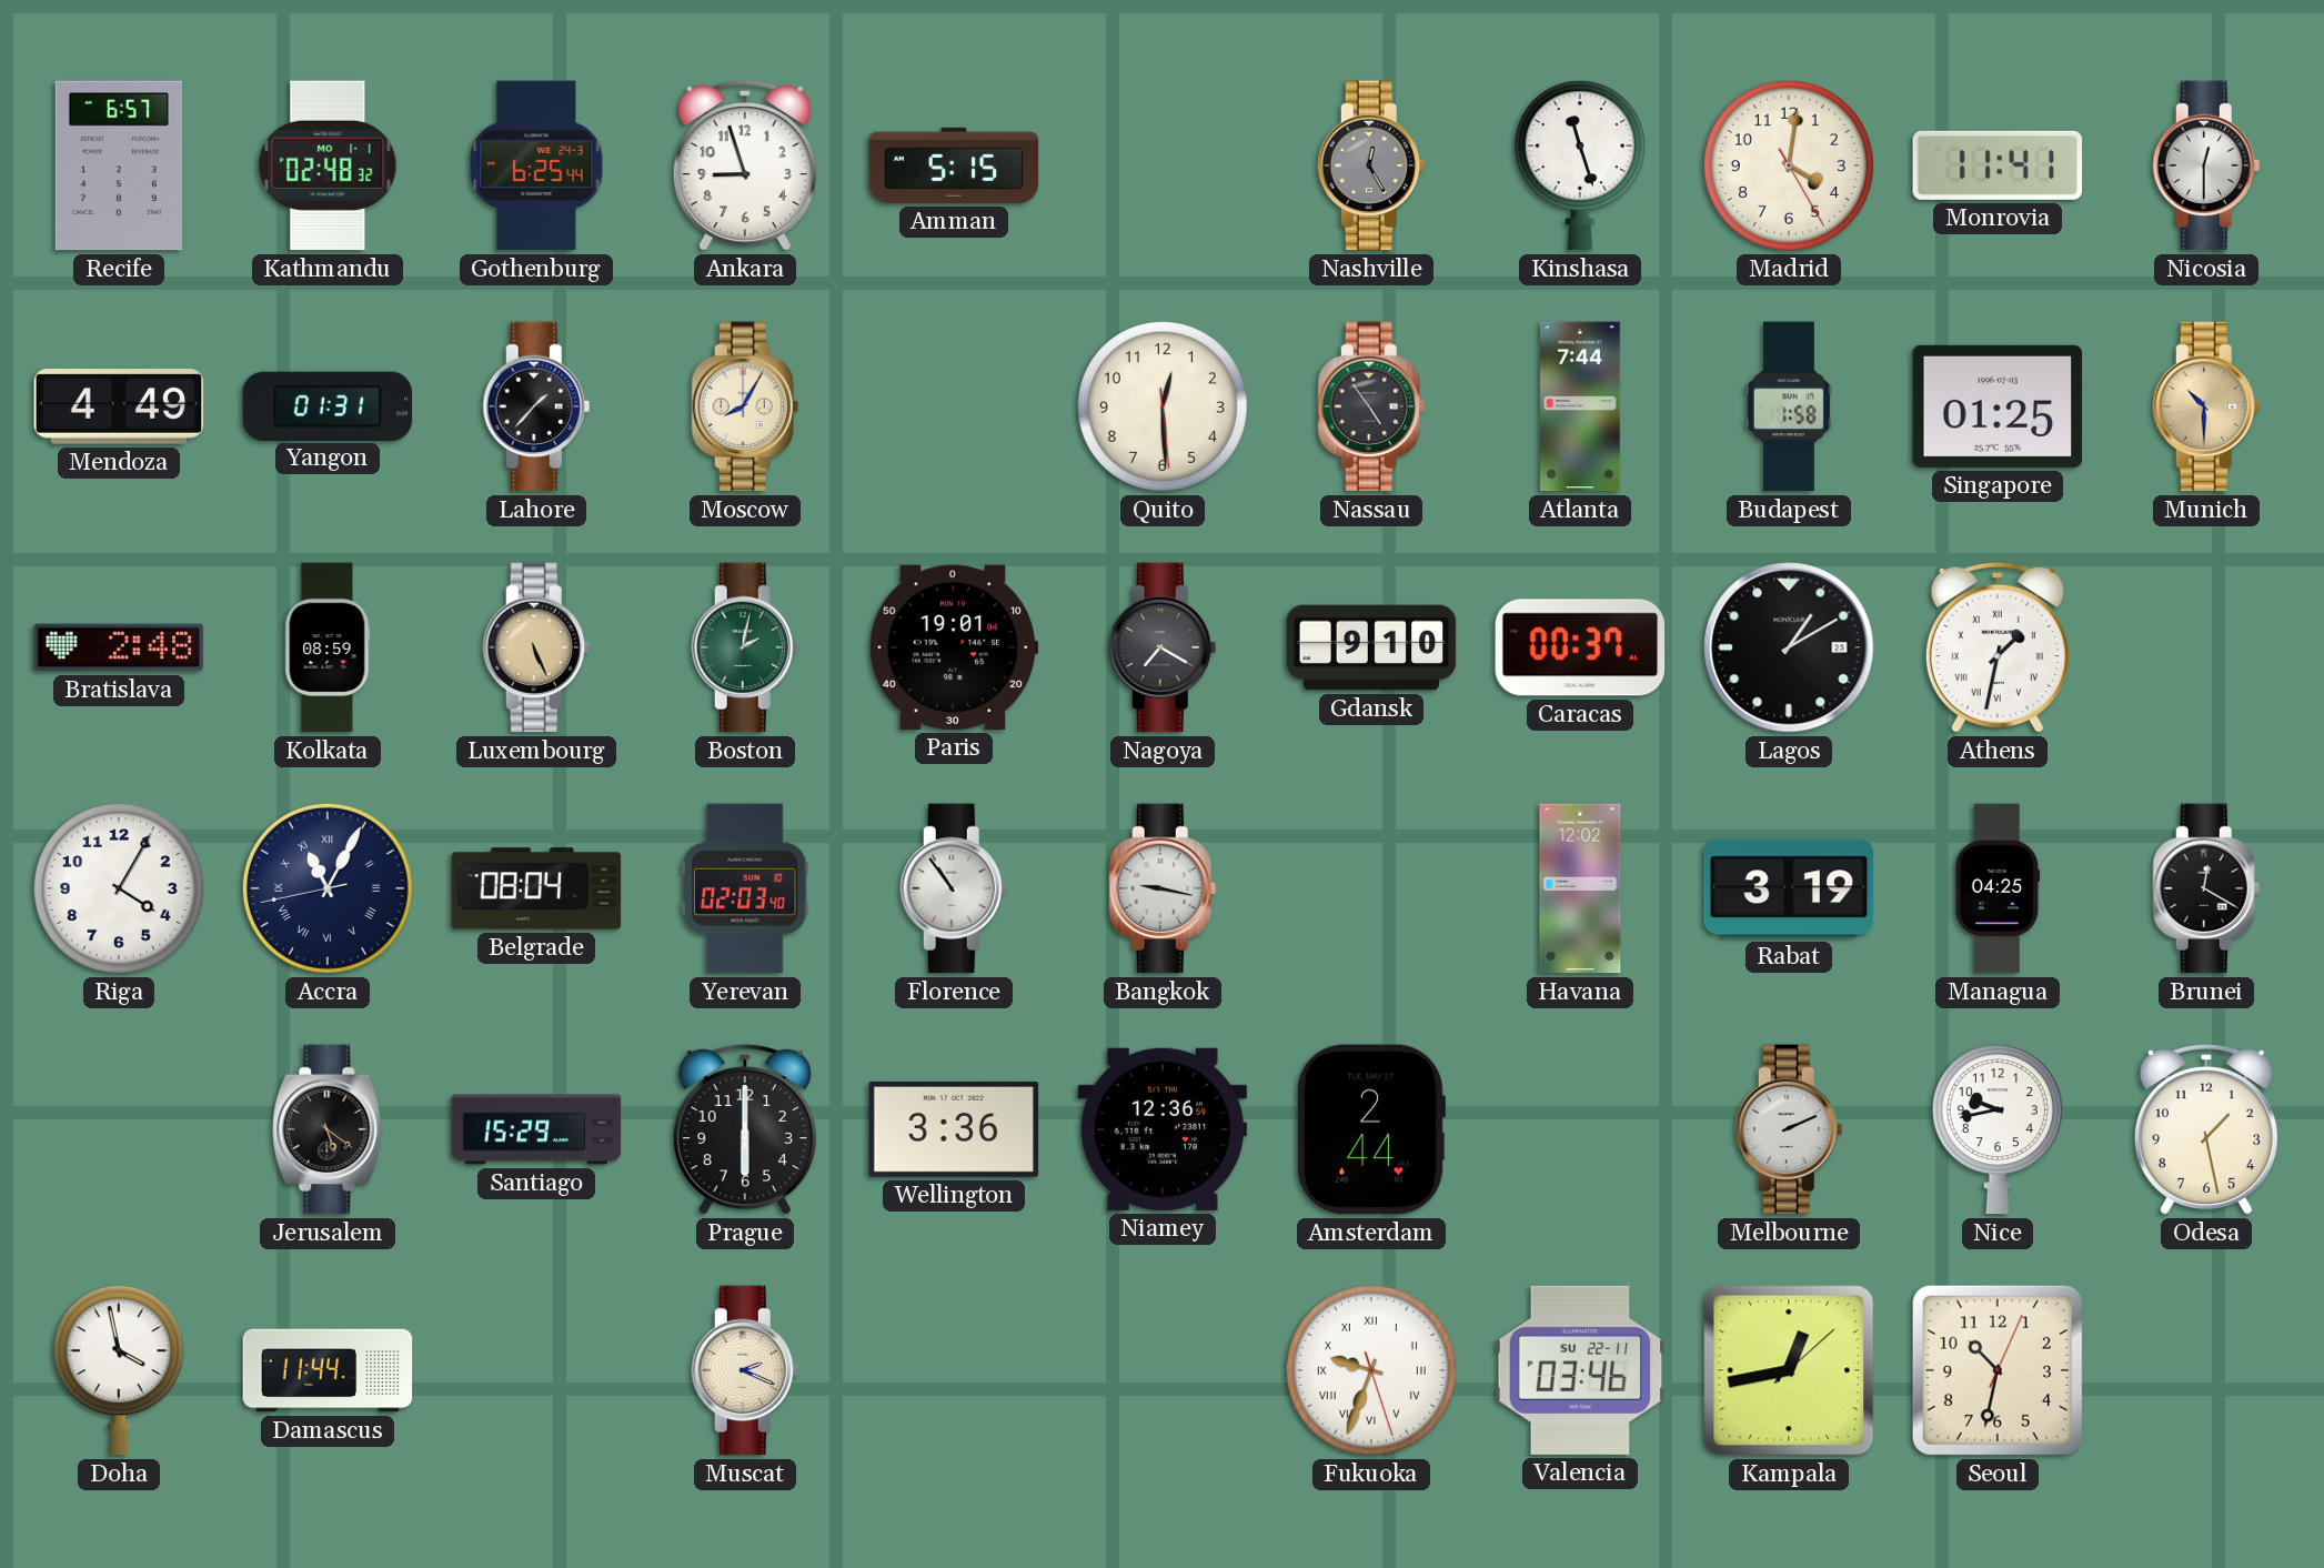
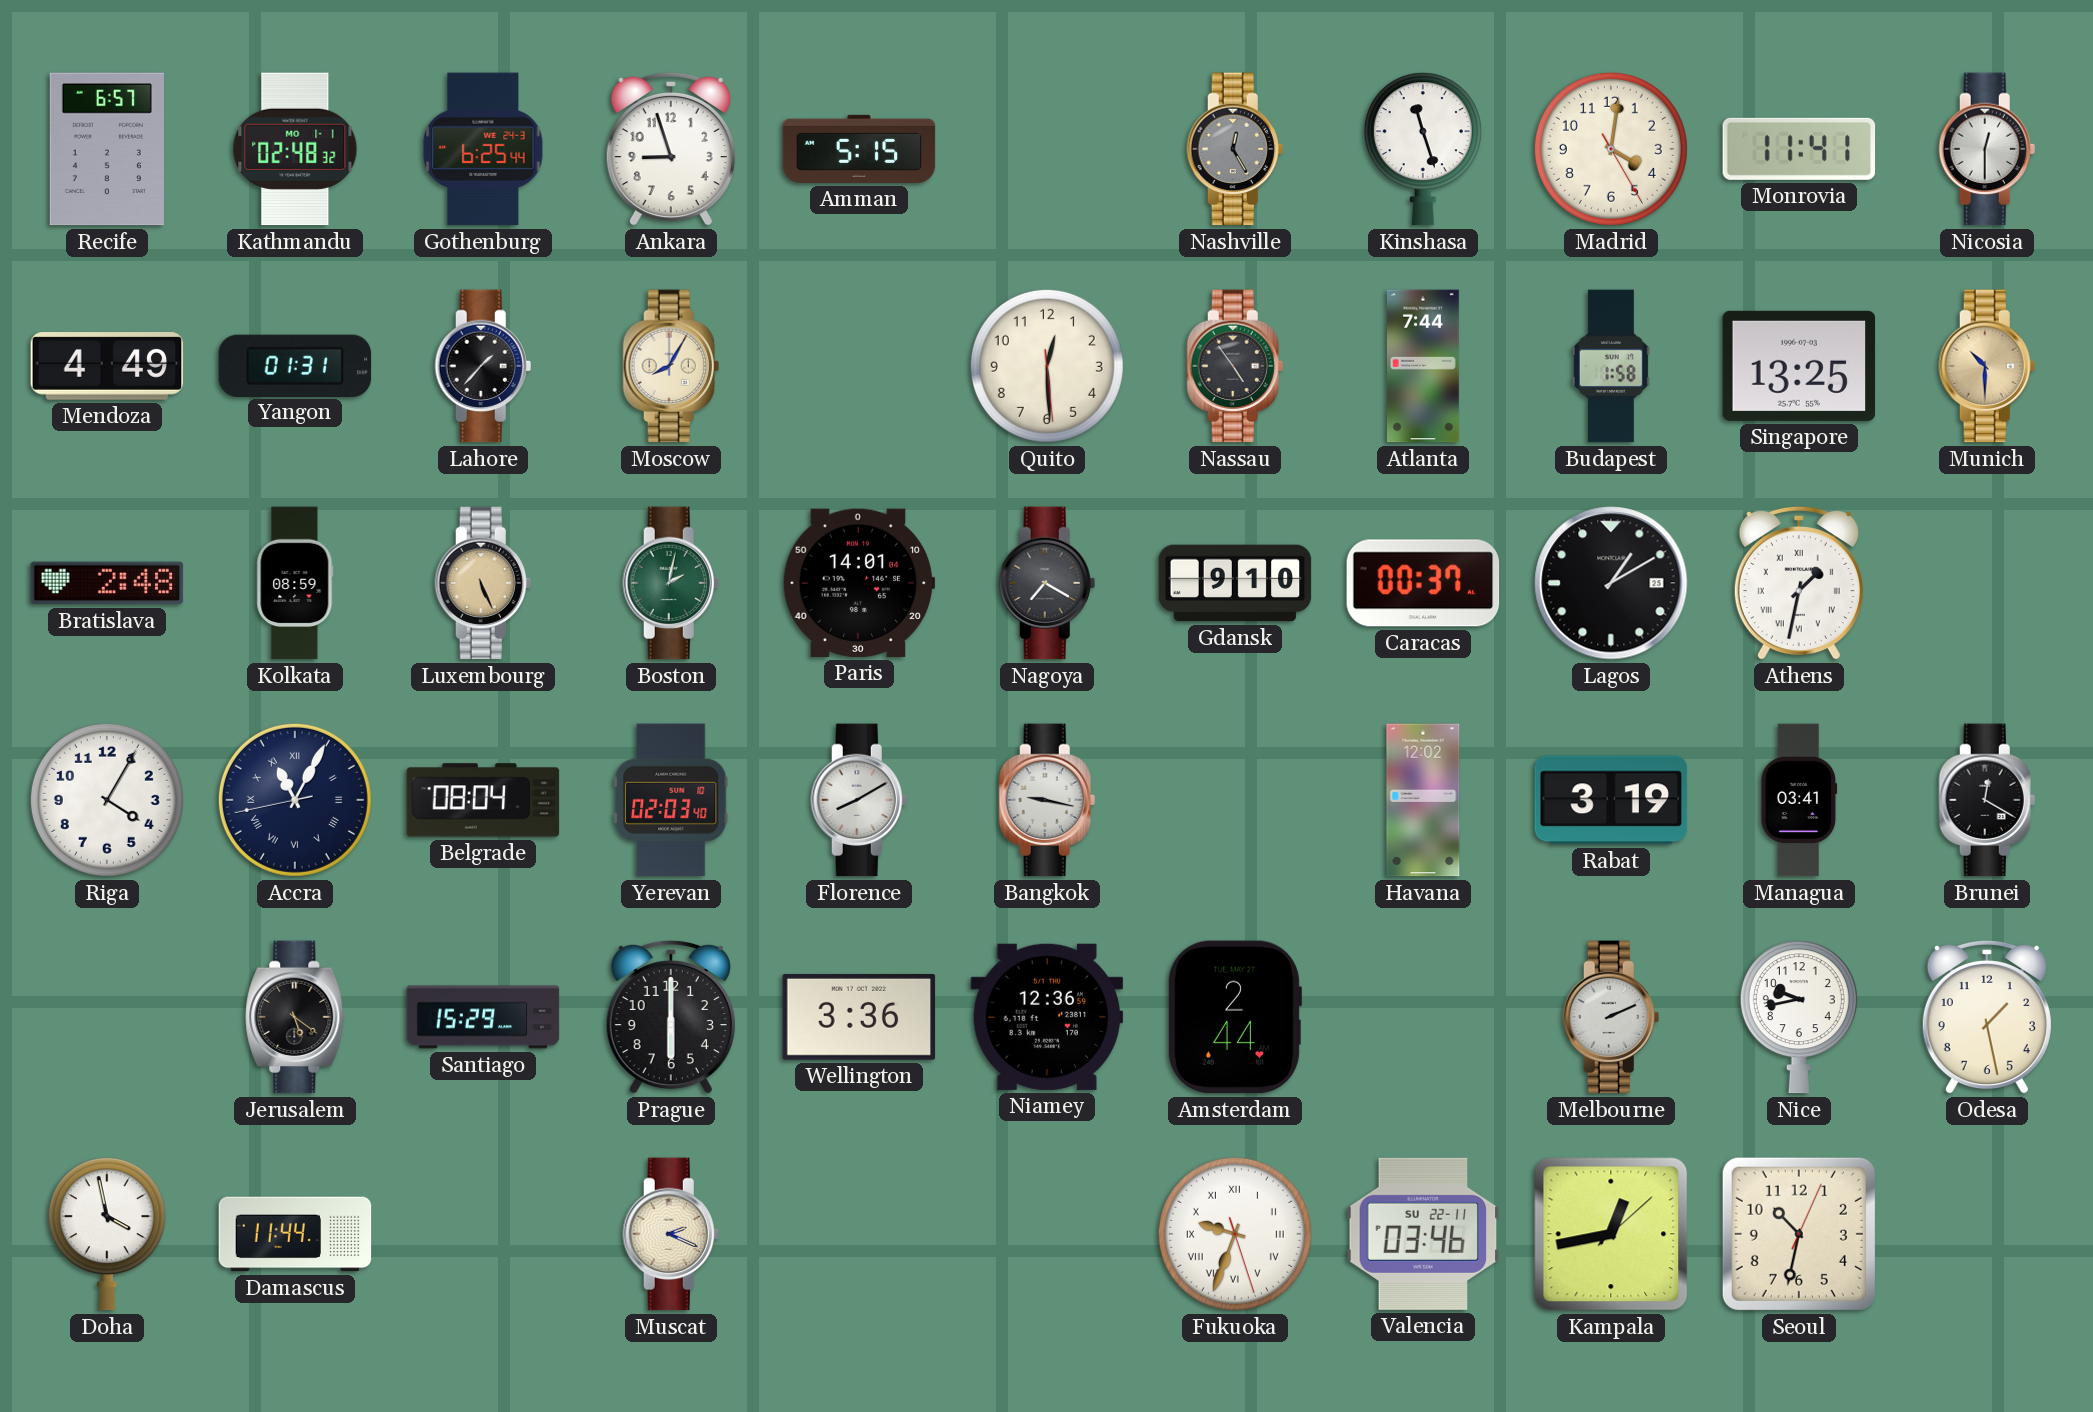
Singapore: 01:25 -> 13:25
Paris: 19:01 -> 14:01
Florence: 10:54 -> 8:10
Managua: 04:25 -> 03:41
